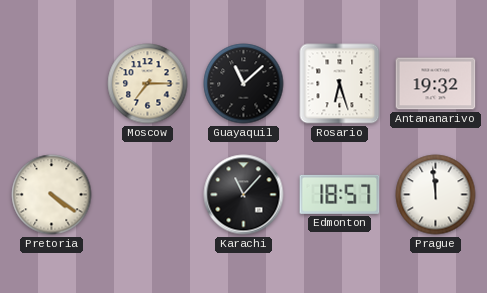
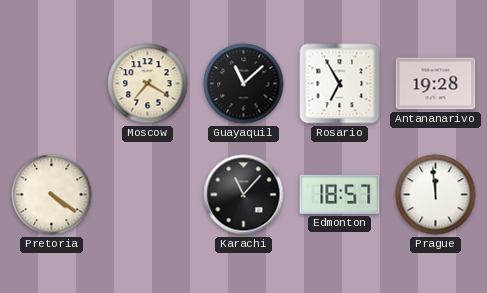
Moscow: 7:15 -> 7:20
Rosario: 6:27 -> 6:55
Antananarivo: 19:32 -> 19:28
